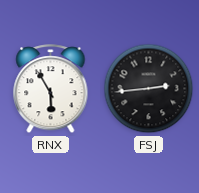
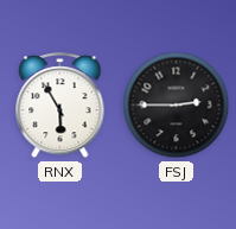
FSJ: 2:44 -> 2:45
